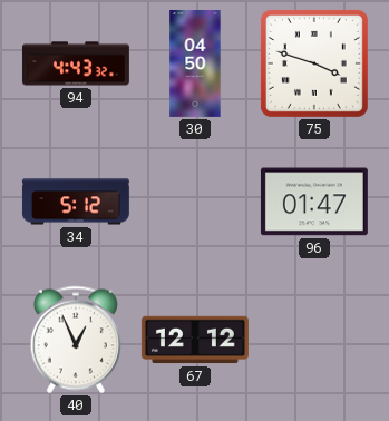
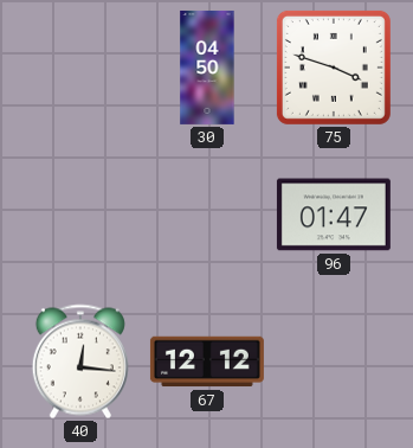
94: 4:43 -> none
34: 5:12 -> none
40: 12:56 -> 12:16
